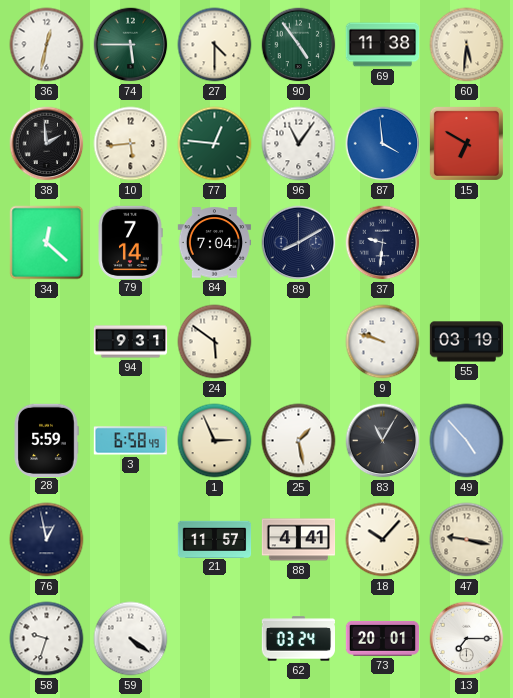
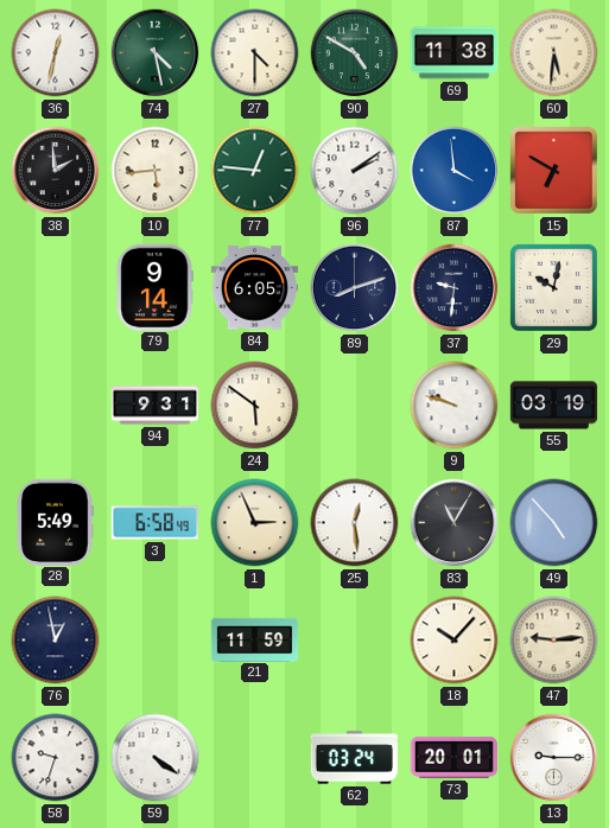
74: 5:45 -> 4:28
90: 4:54 -> 4:50
96: 11:06 -> 2:09
34: 12:22 -> none
79: 7:14 -> 9:14
84: 7:04 -> 6:05
89: 8:10 -> 8:12
29: none -> 10:02
28: 5:59 -> 5:49
25: 1:28 -> 12:29
21: 11:57 -> 11:59
88: 4:41 -> none
47: 9:17 -> 9:14
13: 7:15 -> 9:15
